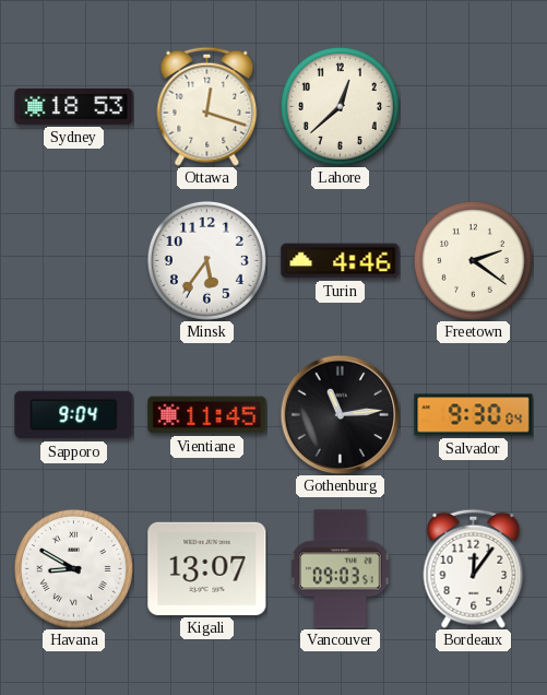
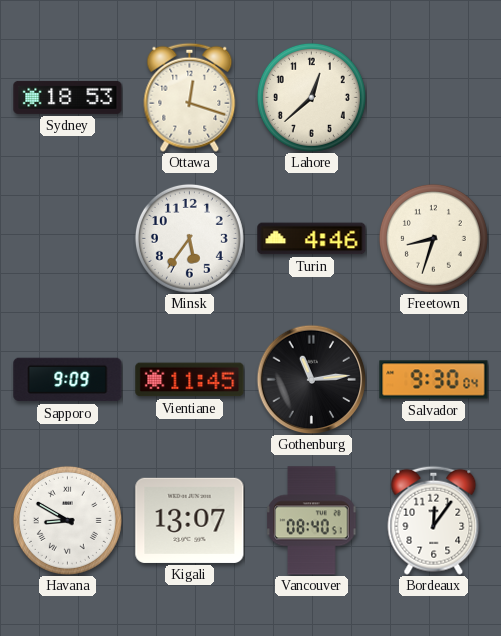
Freetown: 2:21 -> 8:33
Sapporo: 9:04 -> 9:09
Vancouver: 09:03 -> 08:40
